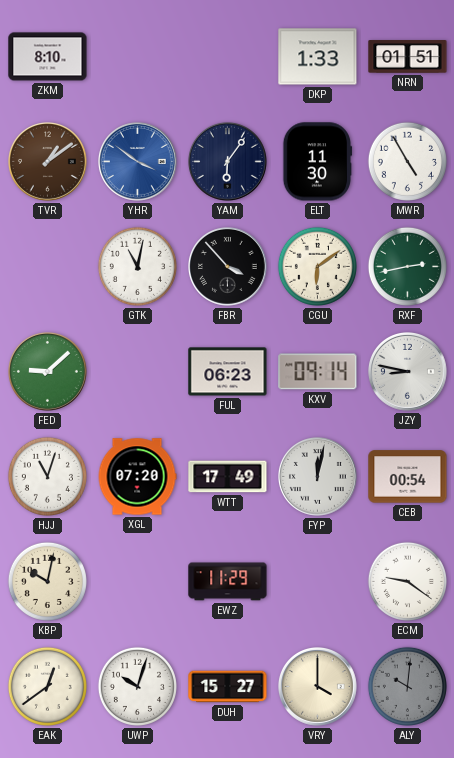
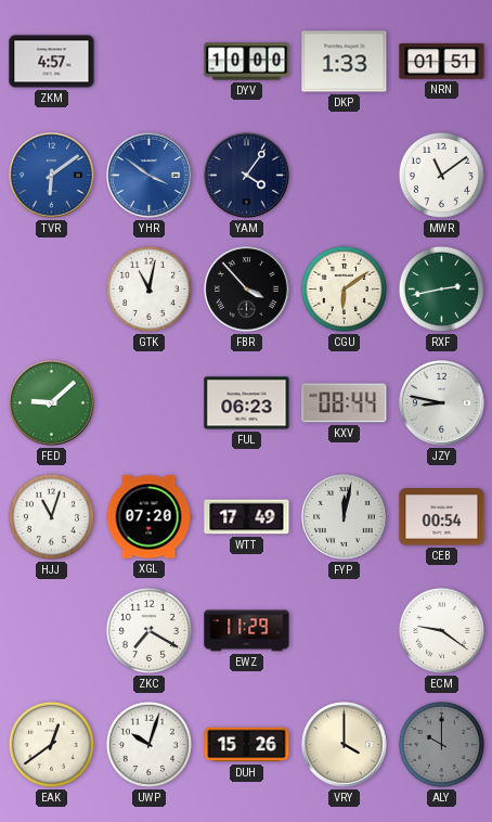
ZKM: 8:10 -> 4:57
DYV: none -> 10:00
TVR: 1:09 -> 6:09
TVR dial: brown -> blue
YAM: 6:06 -> 4:06
ELT: 11:30 -> none
MWR: 4:55 -> 11:09
KXV: 09:14 -> 08:44
KBP: 10:02 -> none
ZKC: none -> 7:20
DUH: 15:27 -> 15:26
ALY: 10:01 -> 10:00
